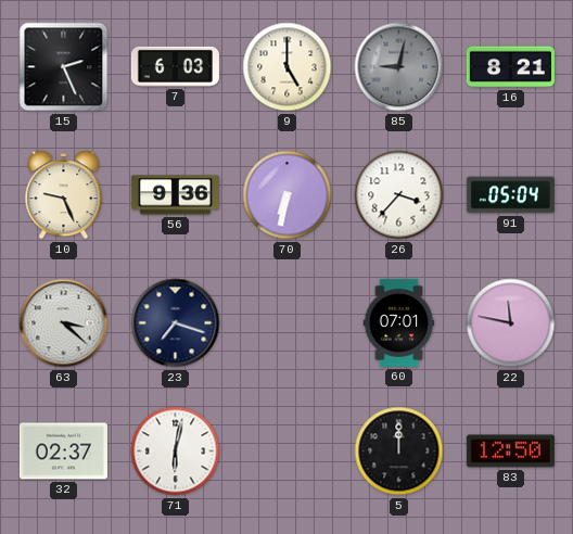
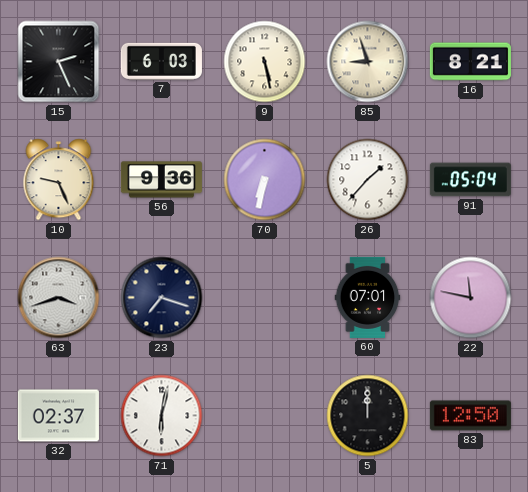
9: 5:00 -> 5:28
85: 9:02 -> 8:57
85 dial: grey -> cream
26: 3:37 -> 1:37
63: 3:22 -> 3:42
